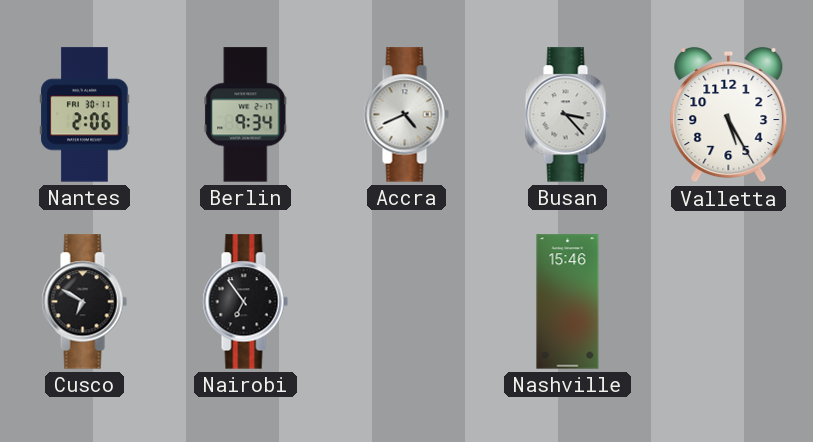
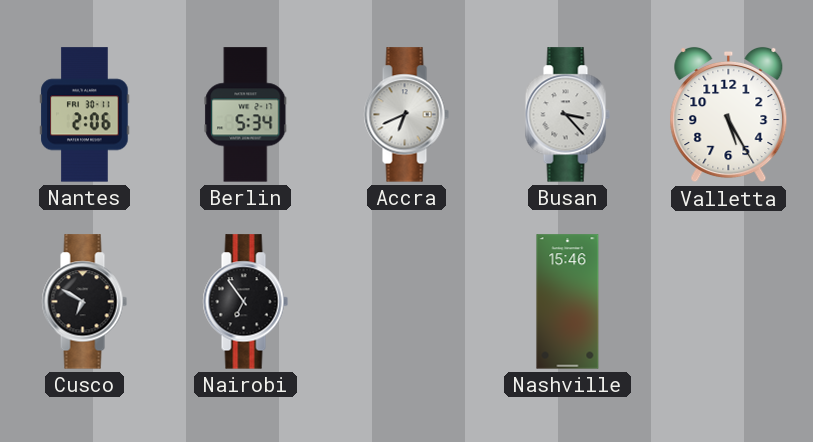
Berlin: 9:34 -> 5:34
Accra: 4:41 -> 6:41
